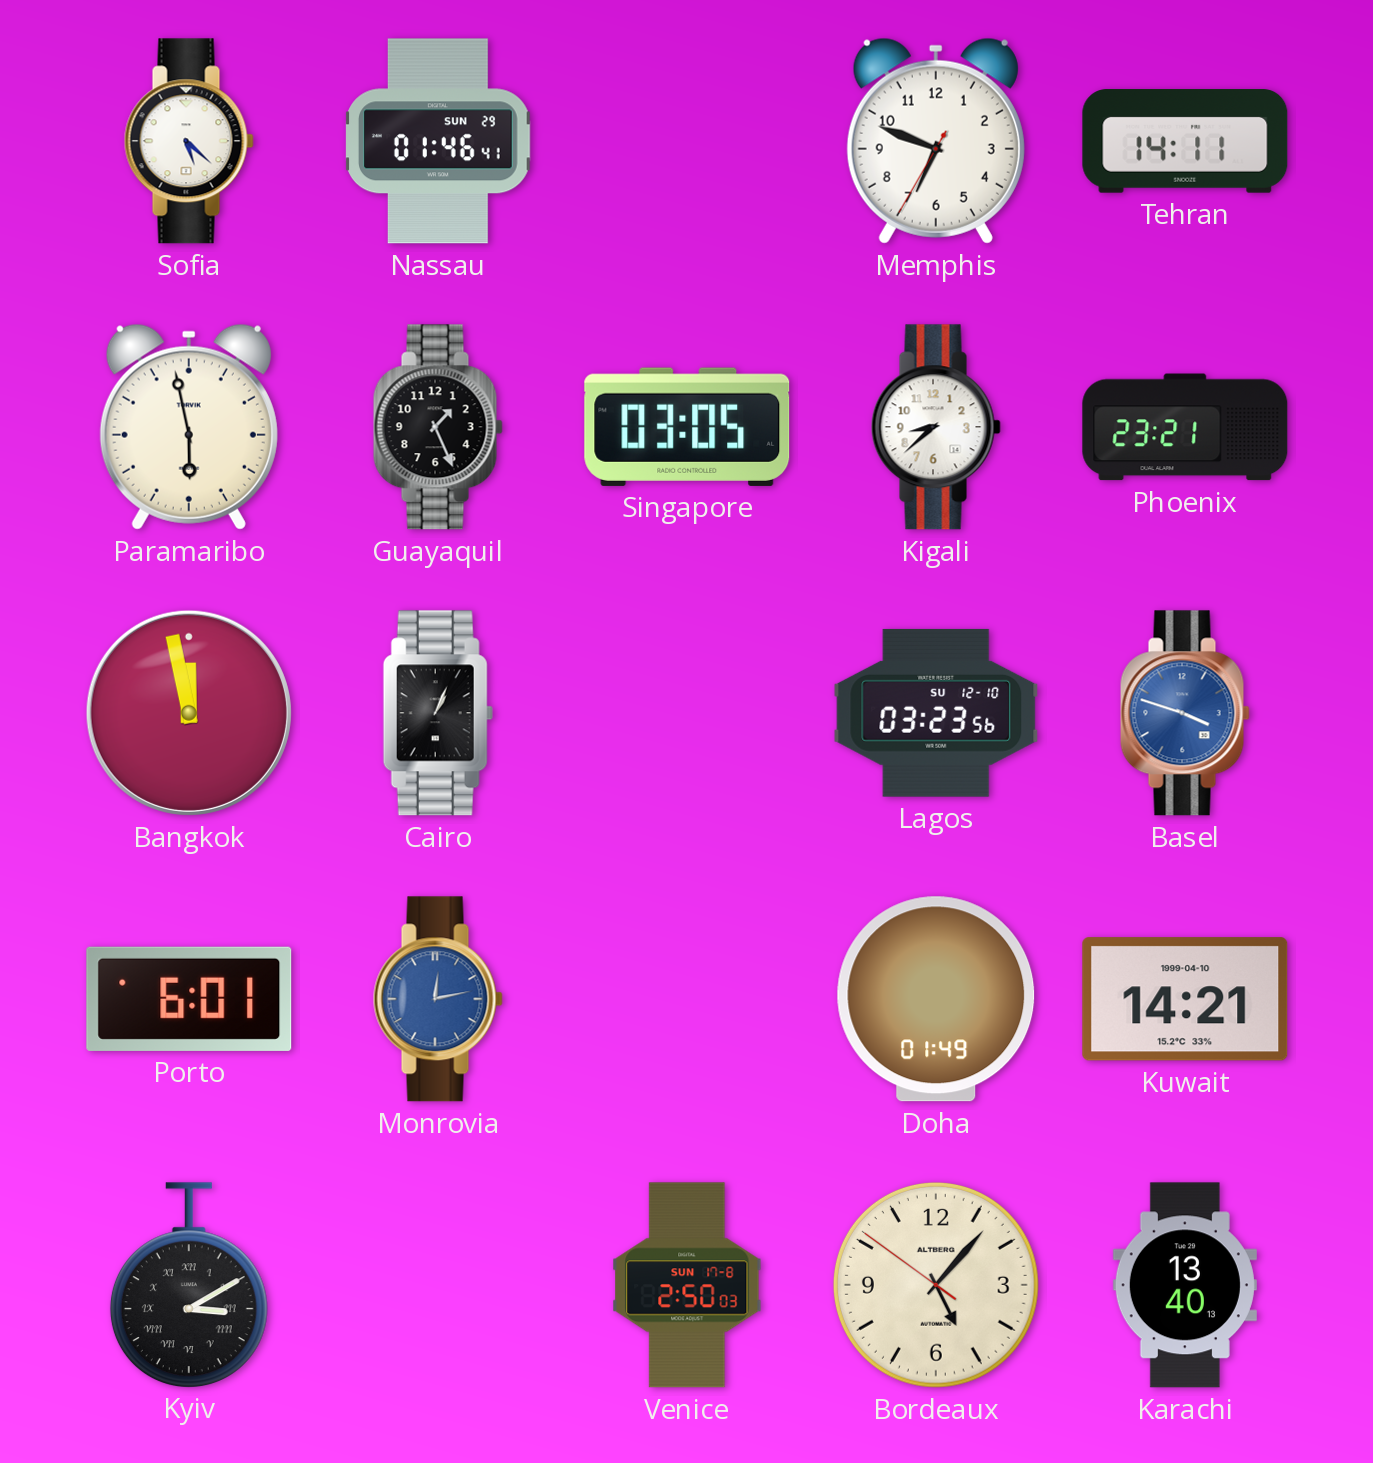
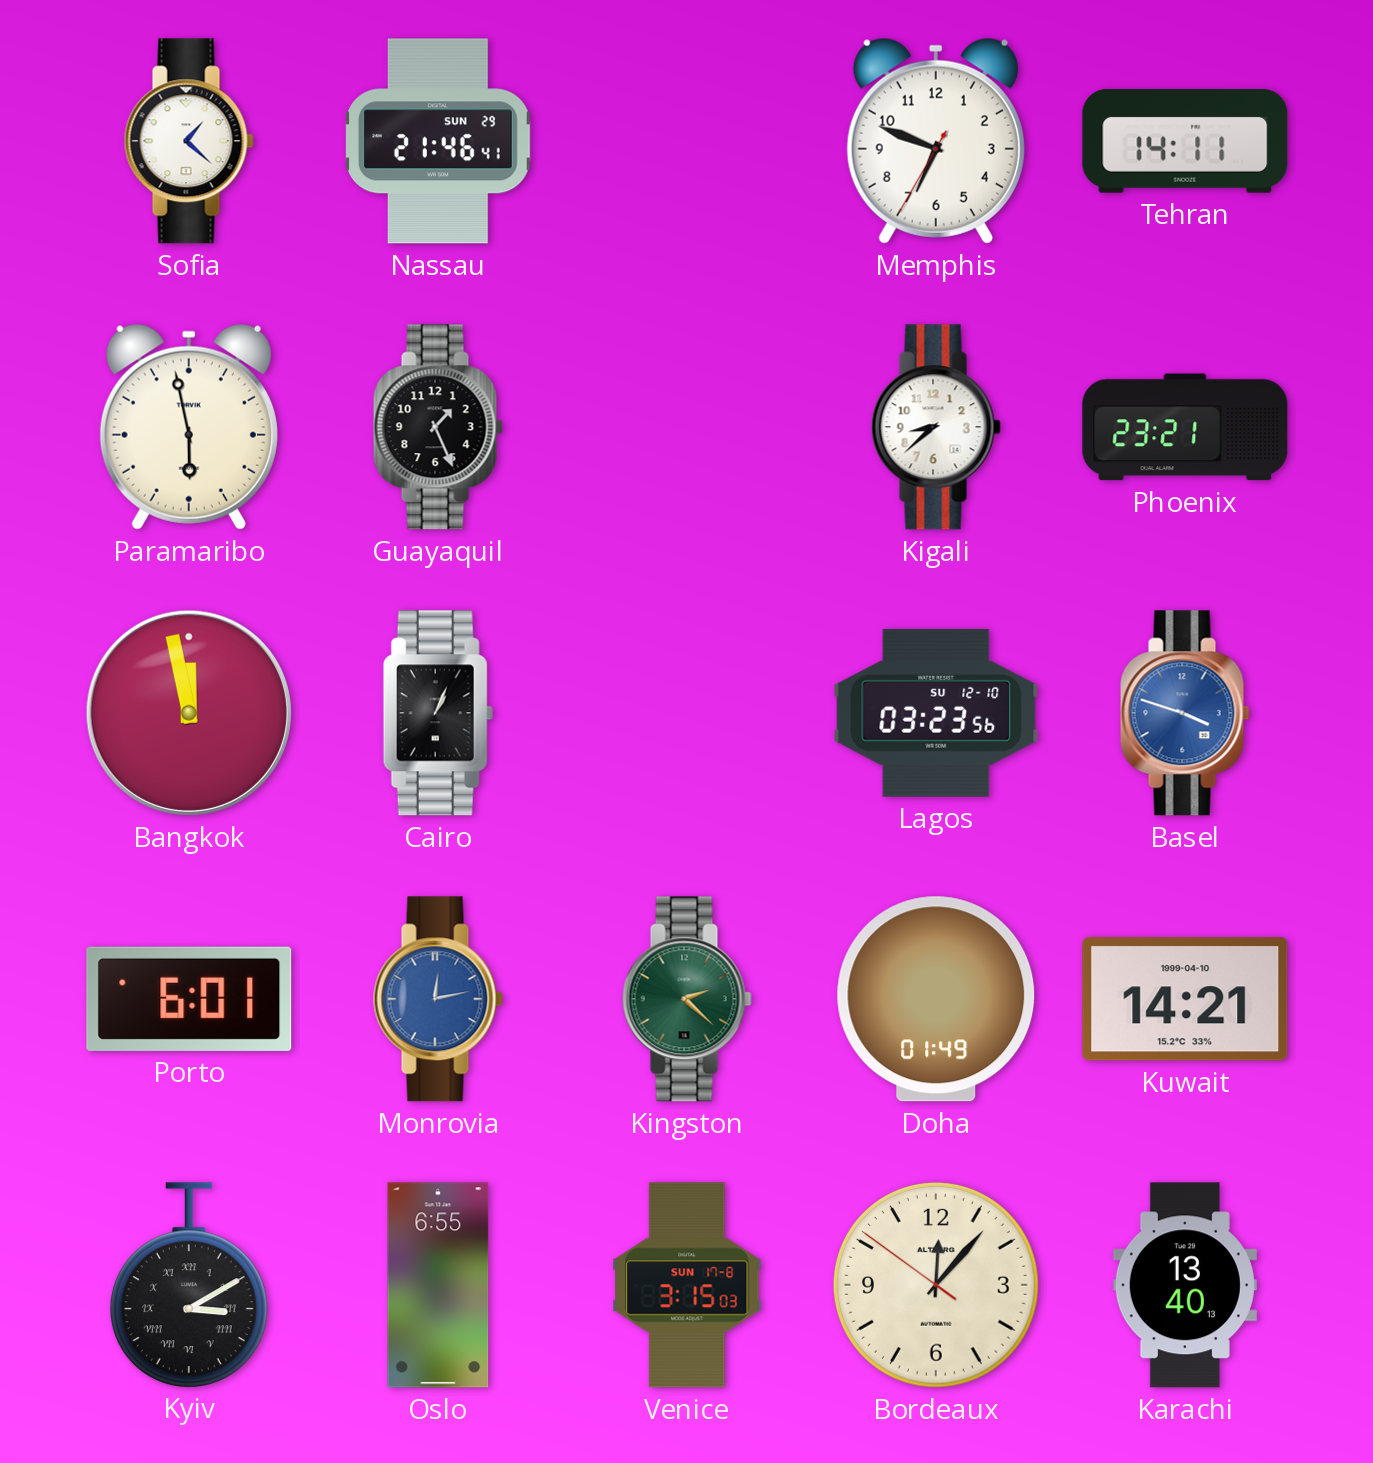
Sofia: 5:22 -> 1:22
Nassau: 01:46 -> 21:46
Singapore: 03:05 -> none
Kingston: none -> 2:22
Oslo: none -> 6:55
Venice: 2:50 -> 3:15
Bordeaux: 5:06 -> 12:06
